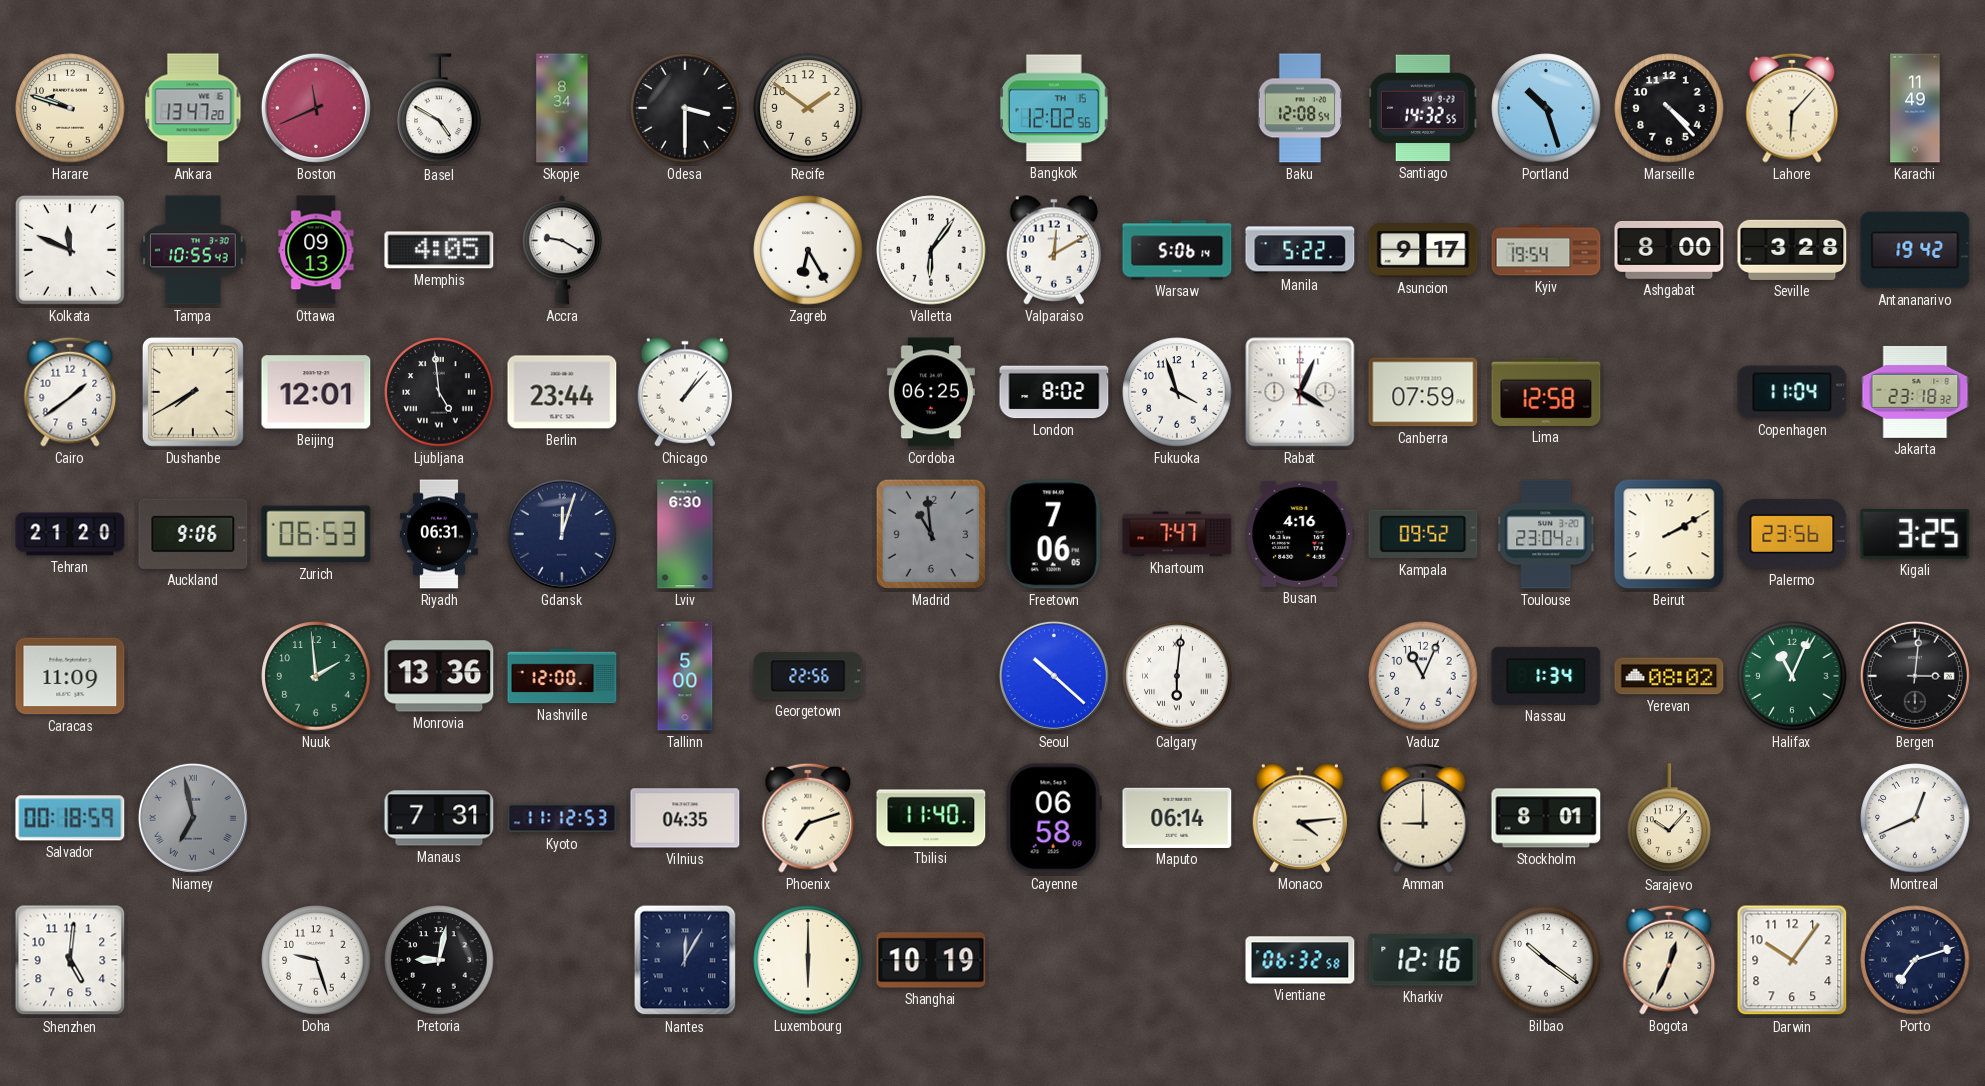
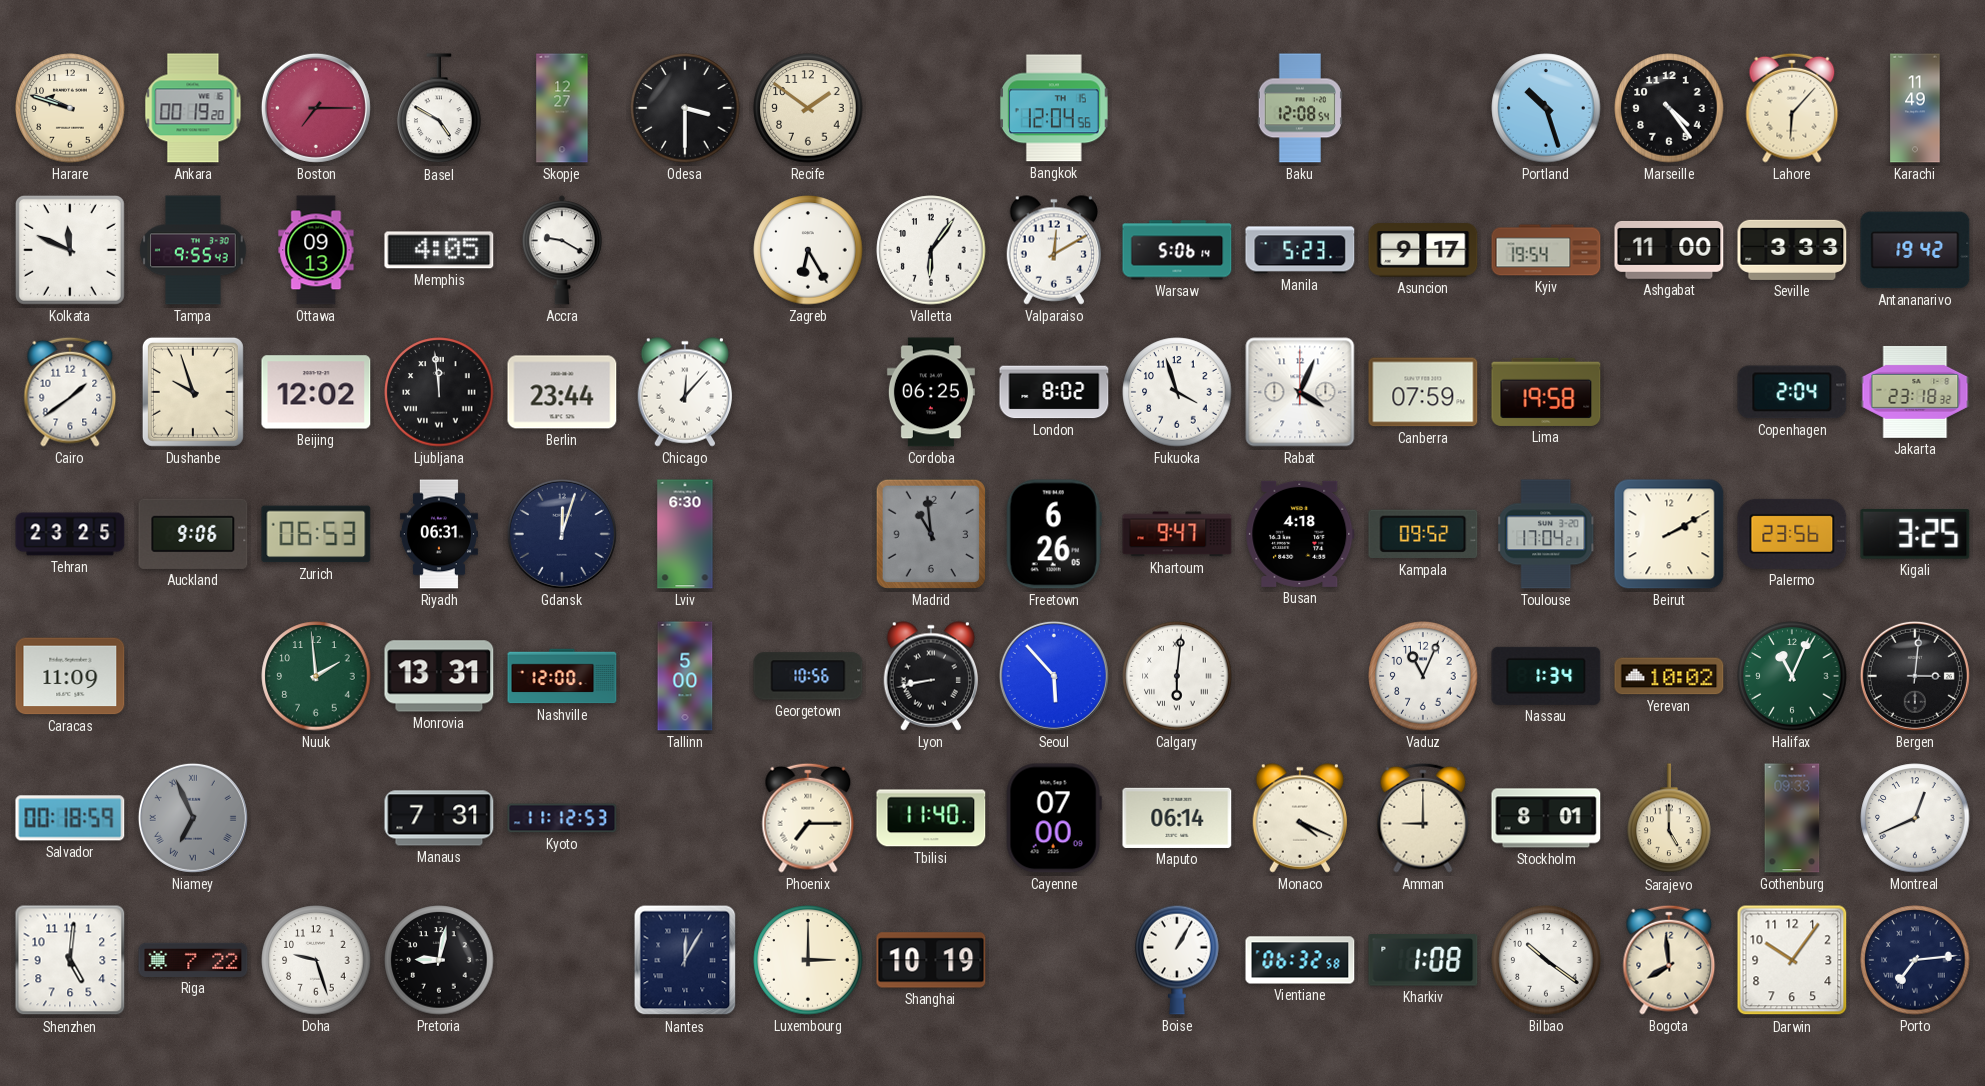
Ankara: 13:47 -> 00:19
Boston: 11:41 -> 7:15
Skopje: 8:34 -> 12:27
Bangkok: 12:02 -> 12:04
Santiago: 14:32 -> none
Marseille: 4:23 -> 4:24
Tampa: 10:55 -> 9:55
Manila: 5:22 -> 5:23
Ashgabat: 8:00 -> 11:00
Seville: 3:28 -> 3:33
Dushanbe: 7:40 -> 9:57
Beijing: 12:01 -> 12:02
Ljubljana: 4:59 -> 11:59
Chicago: 1:07 -> 12:07
Lima: 12:58 -> 19:58
Copenhagen: 11:04 -> 2:04
Tehran: 21:20 -> 23:25
Freetown: 7:06 -> 6:26
Khartoum: 7:47 -> 9:47
Busan: 4:16 -> 4:18
Toulouse: 23:04 -> 17:04
Monrovia: 13:36 -> 13:31
Georgetown: 22:56 -> 10:56
Lyon: none -> 8:43
Seoul: 10:22 -> 5:53
Yerevan: 08:02 -> 10:02
Niamey: 6:58 -> 6:56
Vilnius: 04:35 -> none
Phoenix: 7:12 -> 7:15
Cayenne: 06:58 -> 07:00
Monaco: 4:14 -> 4:19
Sarajevo: 10:07 -> 5:00
Gothenburg: none -> 09:33
Riga: none -> 7:22
Luxembourg: 6:00 -> 3:00
Boise: none -> 1:05
Kharkiv: 12:16 -> 1:08
Bogota: 12:34 -> 7:59
Porto: 7:12 -> 7:14
